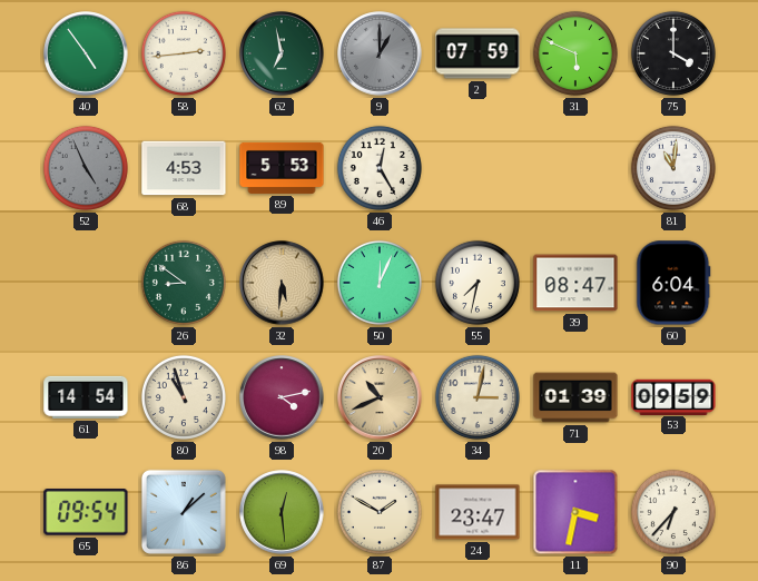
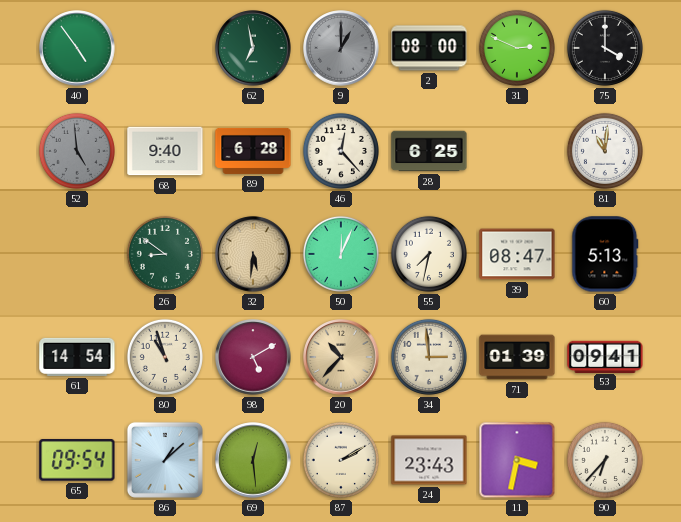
58: 2:44 -> none
2: 07:59 -> 08:00
31: 5:49 -> 2:49
52: 4:56 -> 4:59
68: 4:53 -> 9:40
89: 5:53 -> 6:28
46: 12:25 -> 12:23
28: none -> 6:25
60: 6:04 -> 5:13
98: 4:13 -> 5:10
20: 10:41 -> 10:37
34: 3:02 -> 2:59
53: 09:59 -> 09:41
87: 1:50 -> 2:10
24: 23:47 -> 23:43
